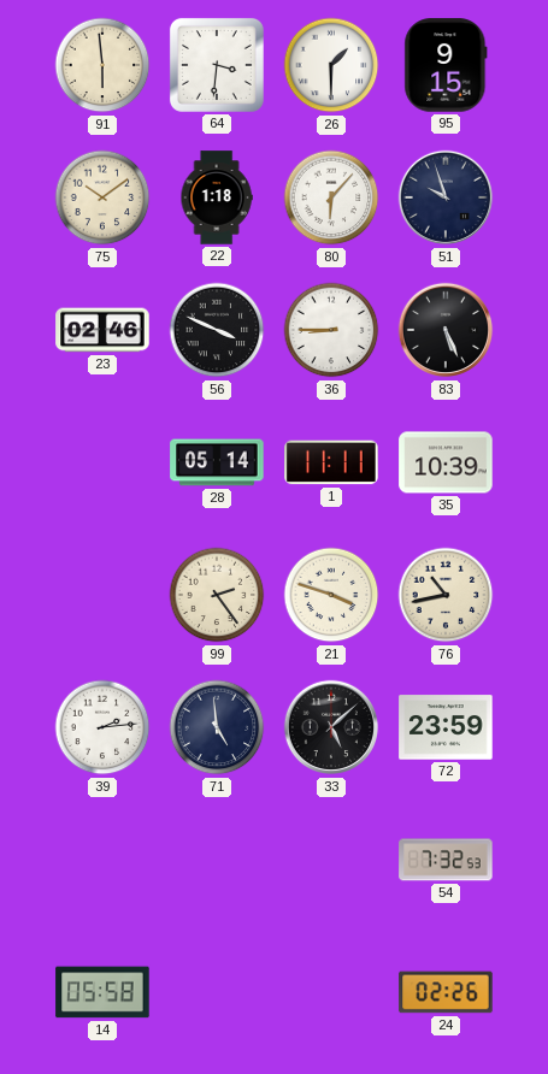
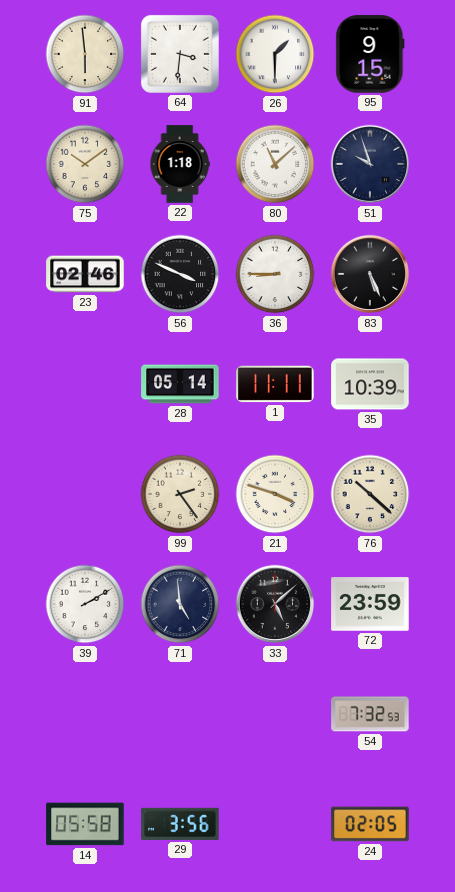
80: 6:07 -> 11:08
76: 10:43 -> 10:22
39: 2:14 -> 2:10
29: none -> 3:56
24: 02:26 -> 02:05
